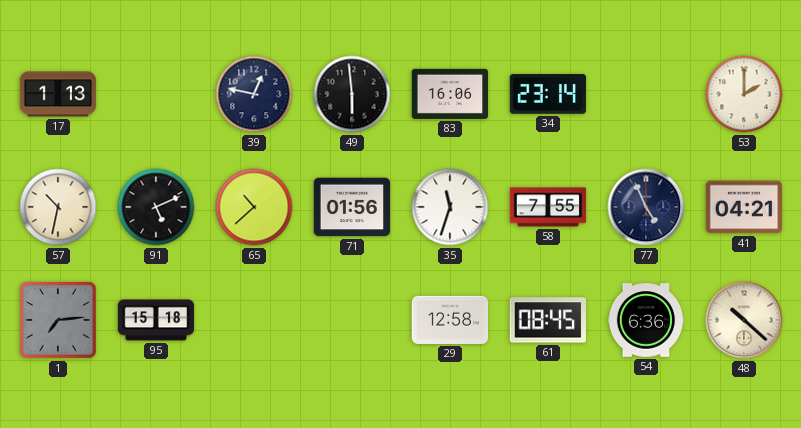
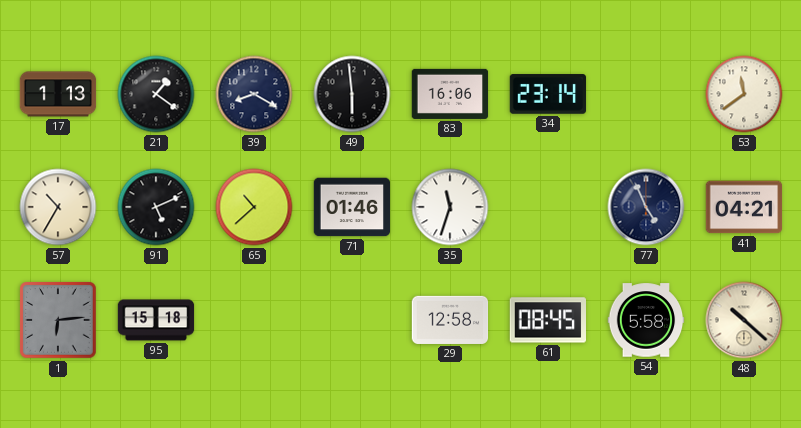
21: none -> 1:21
39: 12:47 -> 8:20
53: 2:00 -> 11:39
57: 10:32 -> 10:35
71: 01:56 -> 01:46
58: 7:55 -> none
1: 7:14 -> 6:14
54: 6:36 -> 5:58
